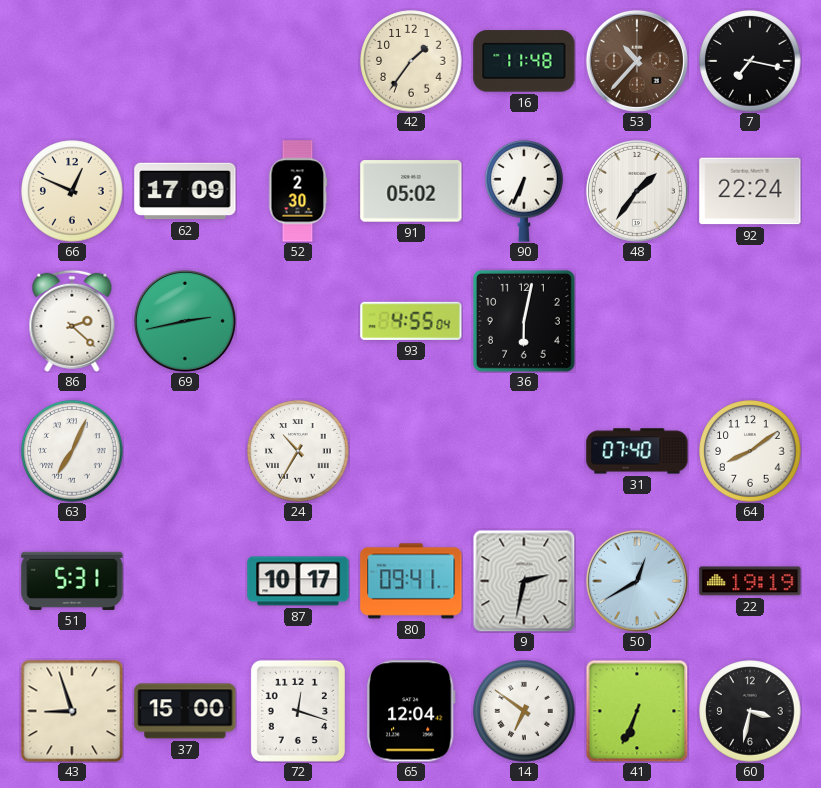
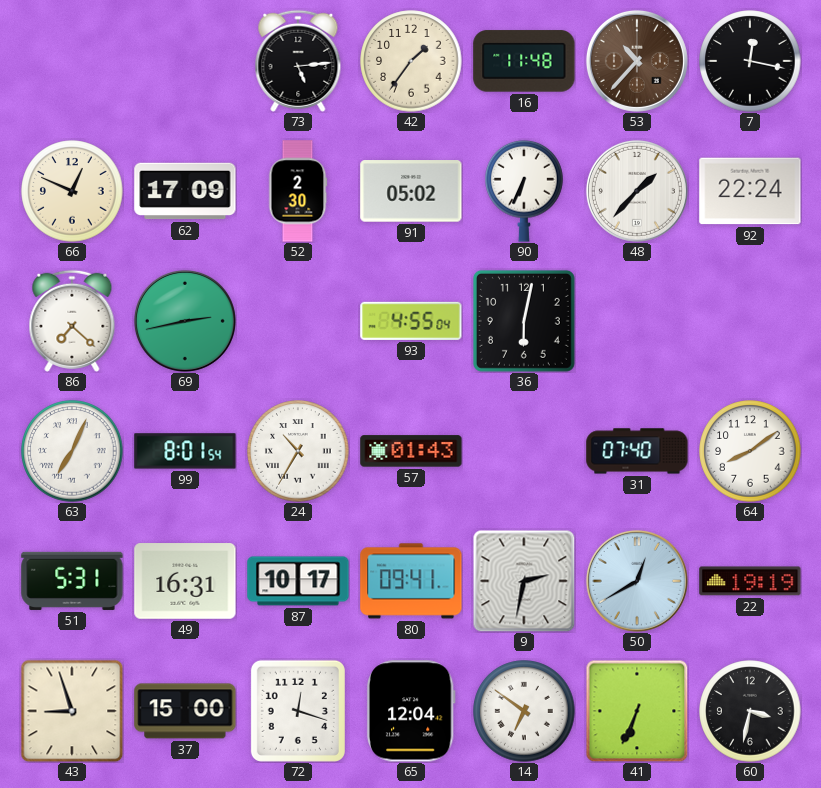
73: none -> 5:14
7: 7:17 -> 12:17
48: 1:36 -> 1:37
86: 2:22 -> 7:22
99: none -> 8:01
57: none -> 01:43
49: none -> 16:31
